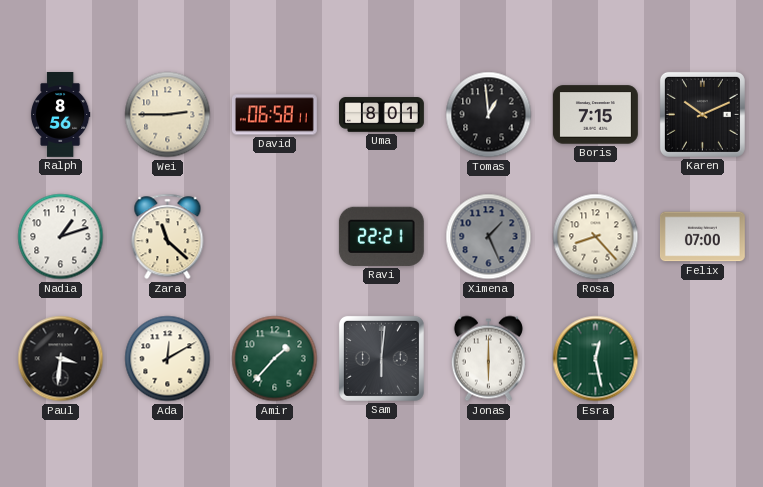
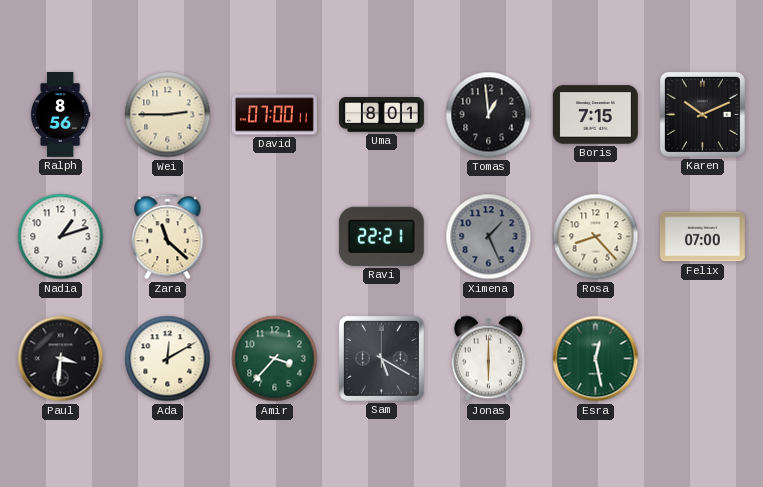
David: 06:58 -> 07:00
Amir: 1:37 -> 3:37
Sam: 6:01 -> 5:20
